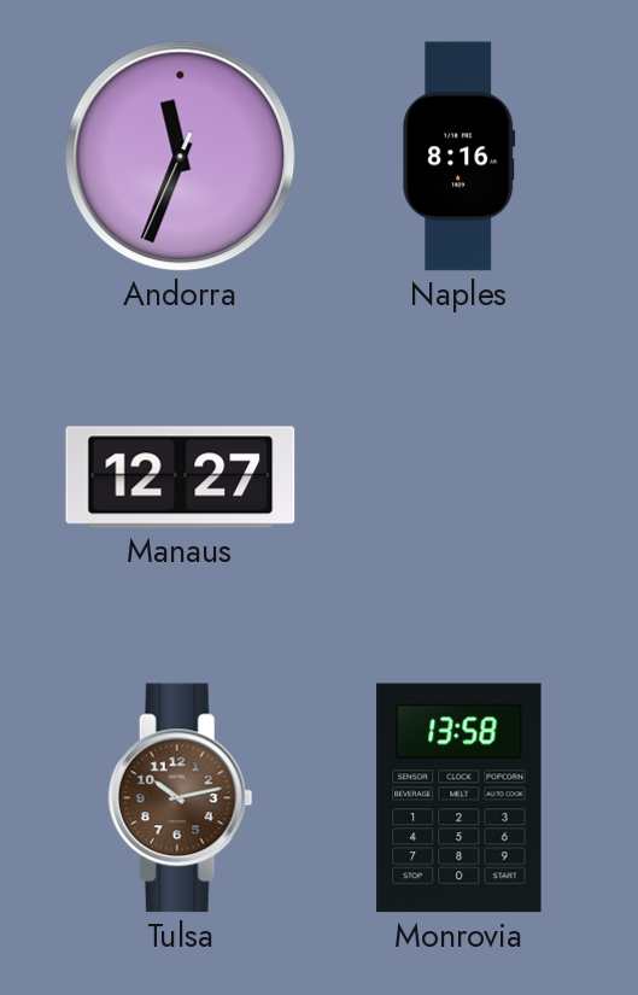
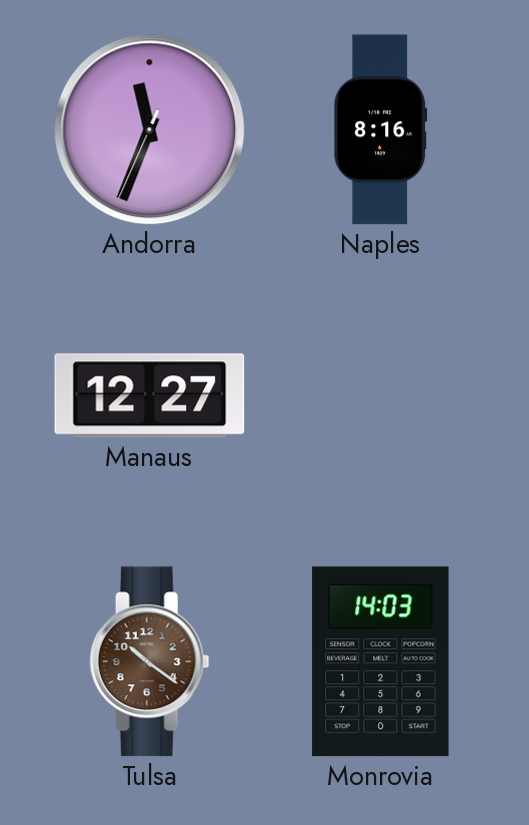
Tulsa: 10:13 -> 10:21
Monrovia: 13:58 -> 14:03
